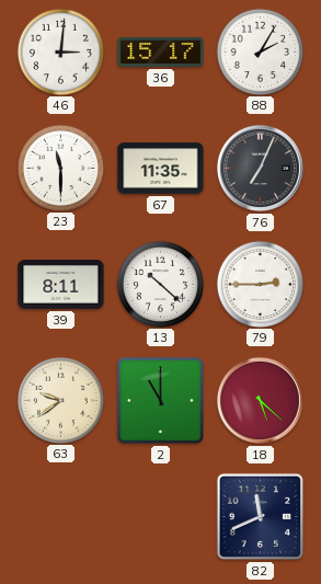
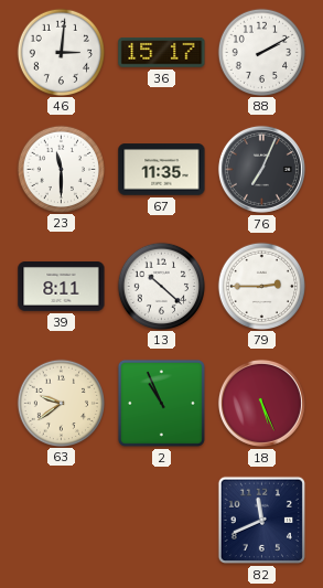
88: 2:05 -> 2:10
2: 11:00 -> 10:56
18: 5:22 -> 5:26
